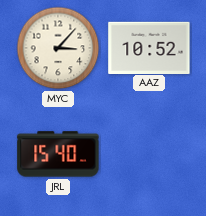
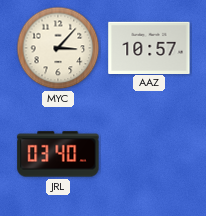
AAZ: 10:52 -> 10:57
JRL: 15:40 -> 03:40
